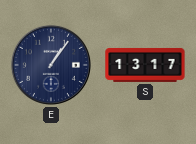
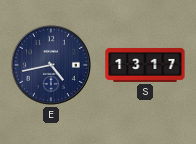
E: 1:06 -> 4:43
